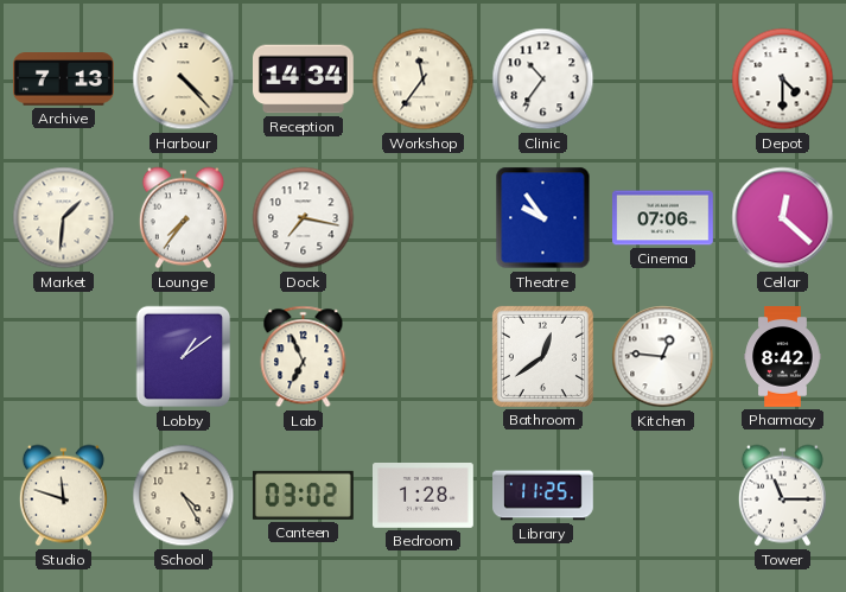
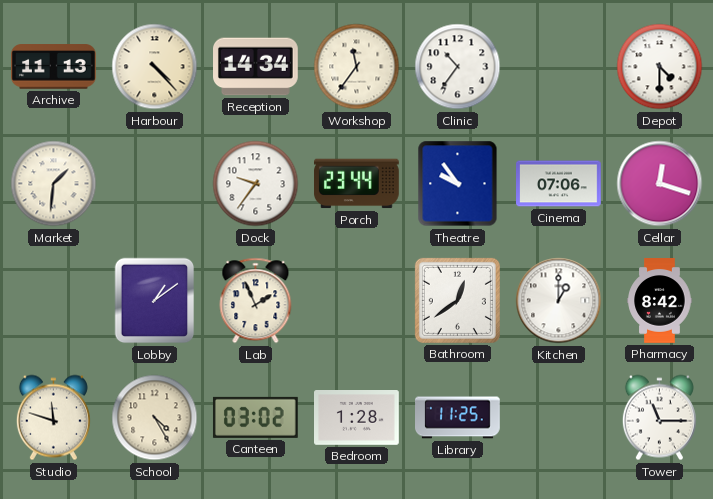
Archive: 7:13 -> 11:13
Lounge: 7:36 -> none
Dock: 7:17 -> 9:36
Porch: none -> 23:44
Cellar: 12:22 -> 12:18
Lab: 6:56 -> 1:56
Kitchen: 12:46 -> 1:00
